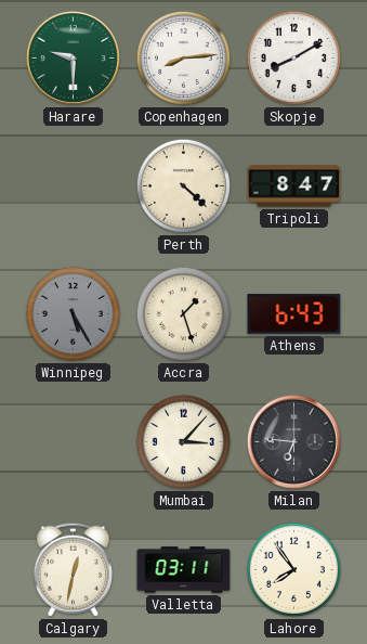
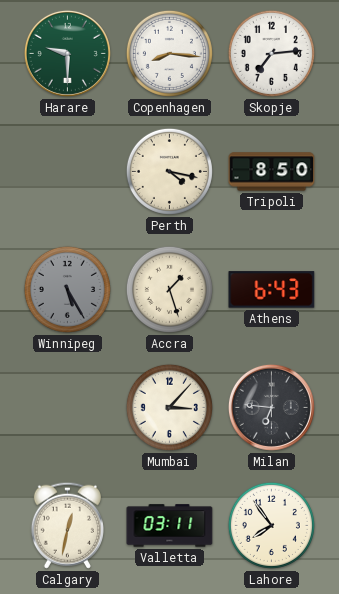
Copenhagen: 8:14 -> 8:16
Skopje: 8:10 -> 7:14
Perth: 4:22 -> 4:17
Tripoli: 8:47 -> 8:50
